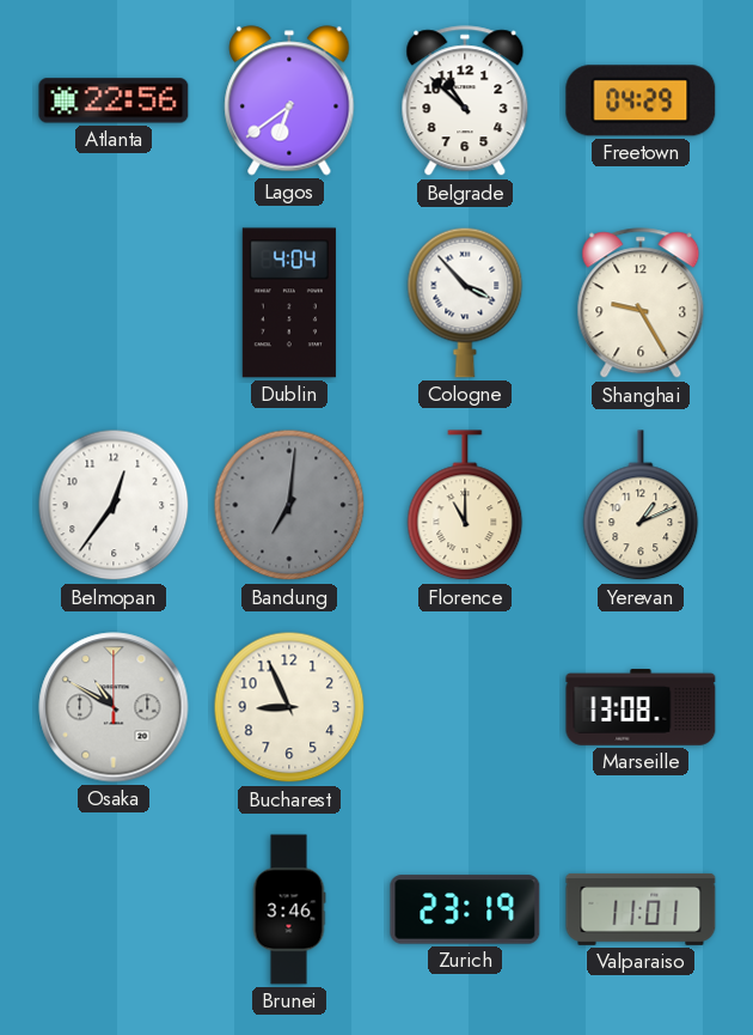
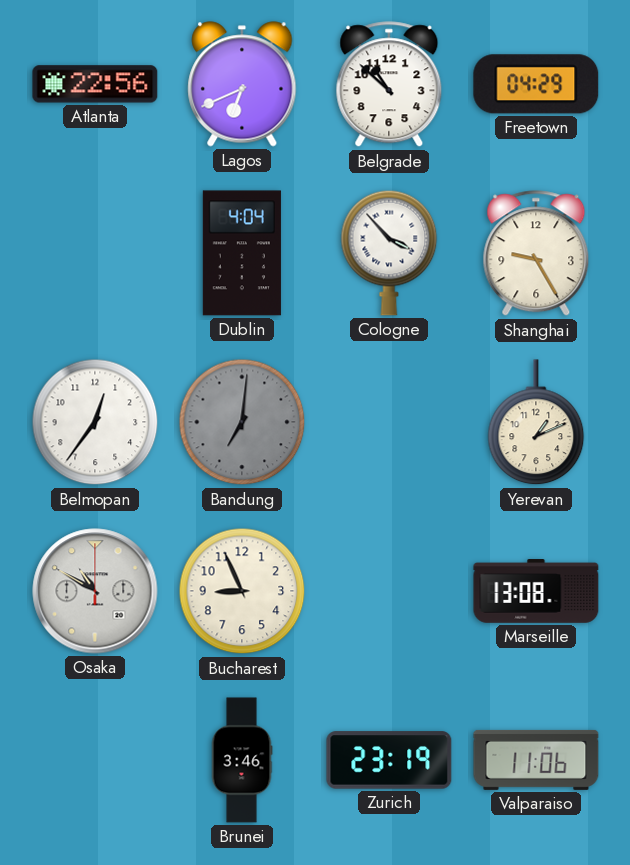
Lagos: 6:39 -> 6:41
Florence: 11:00 -> none
Valparaiso: 11:01 -> 11:06
